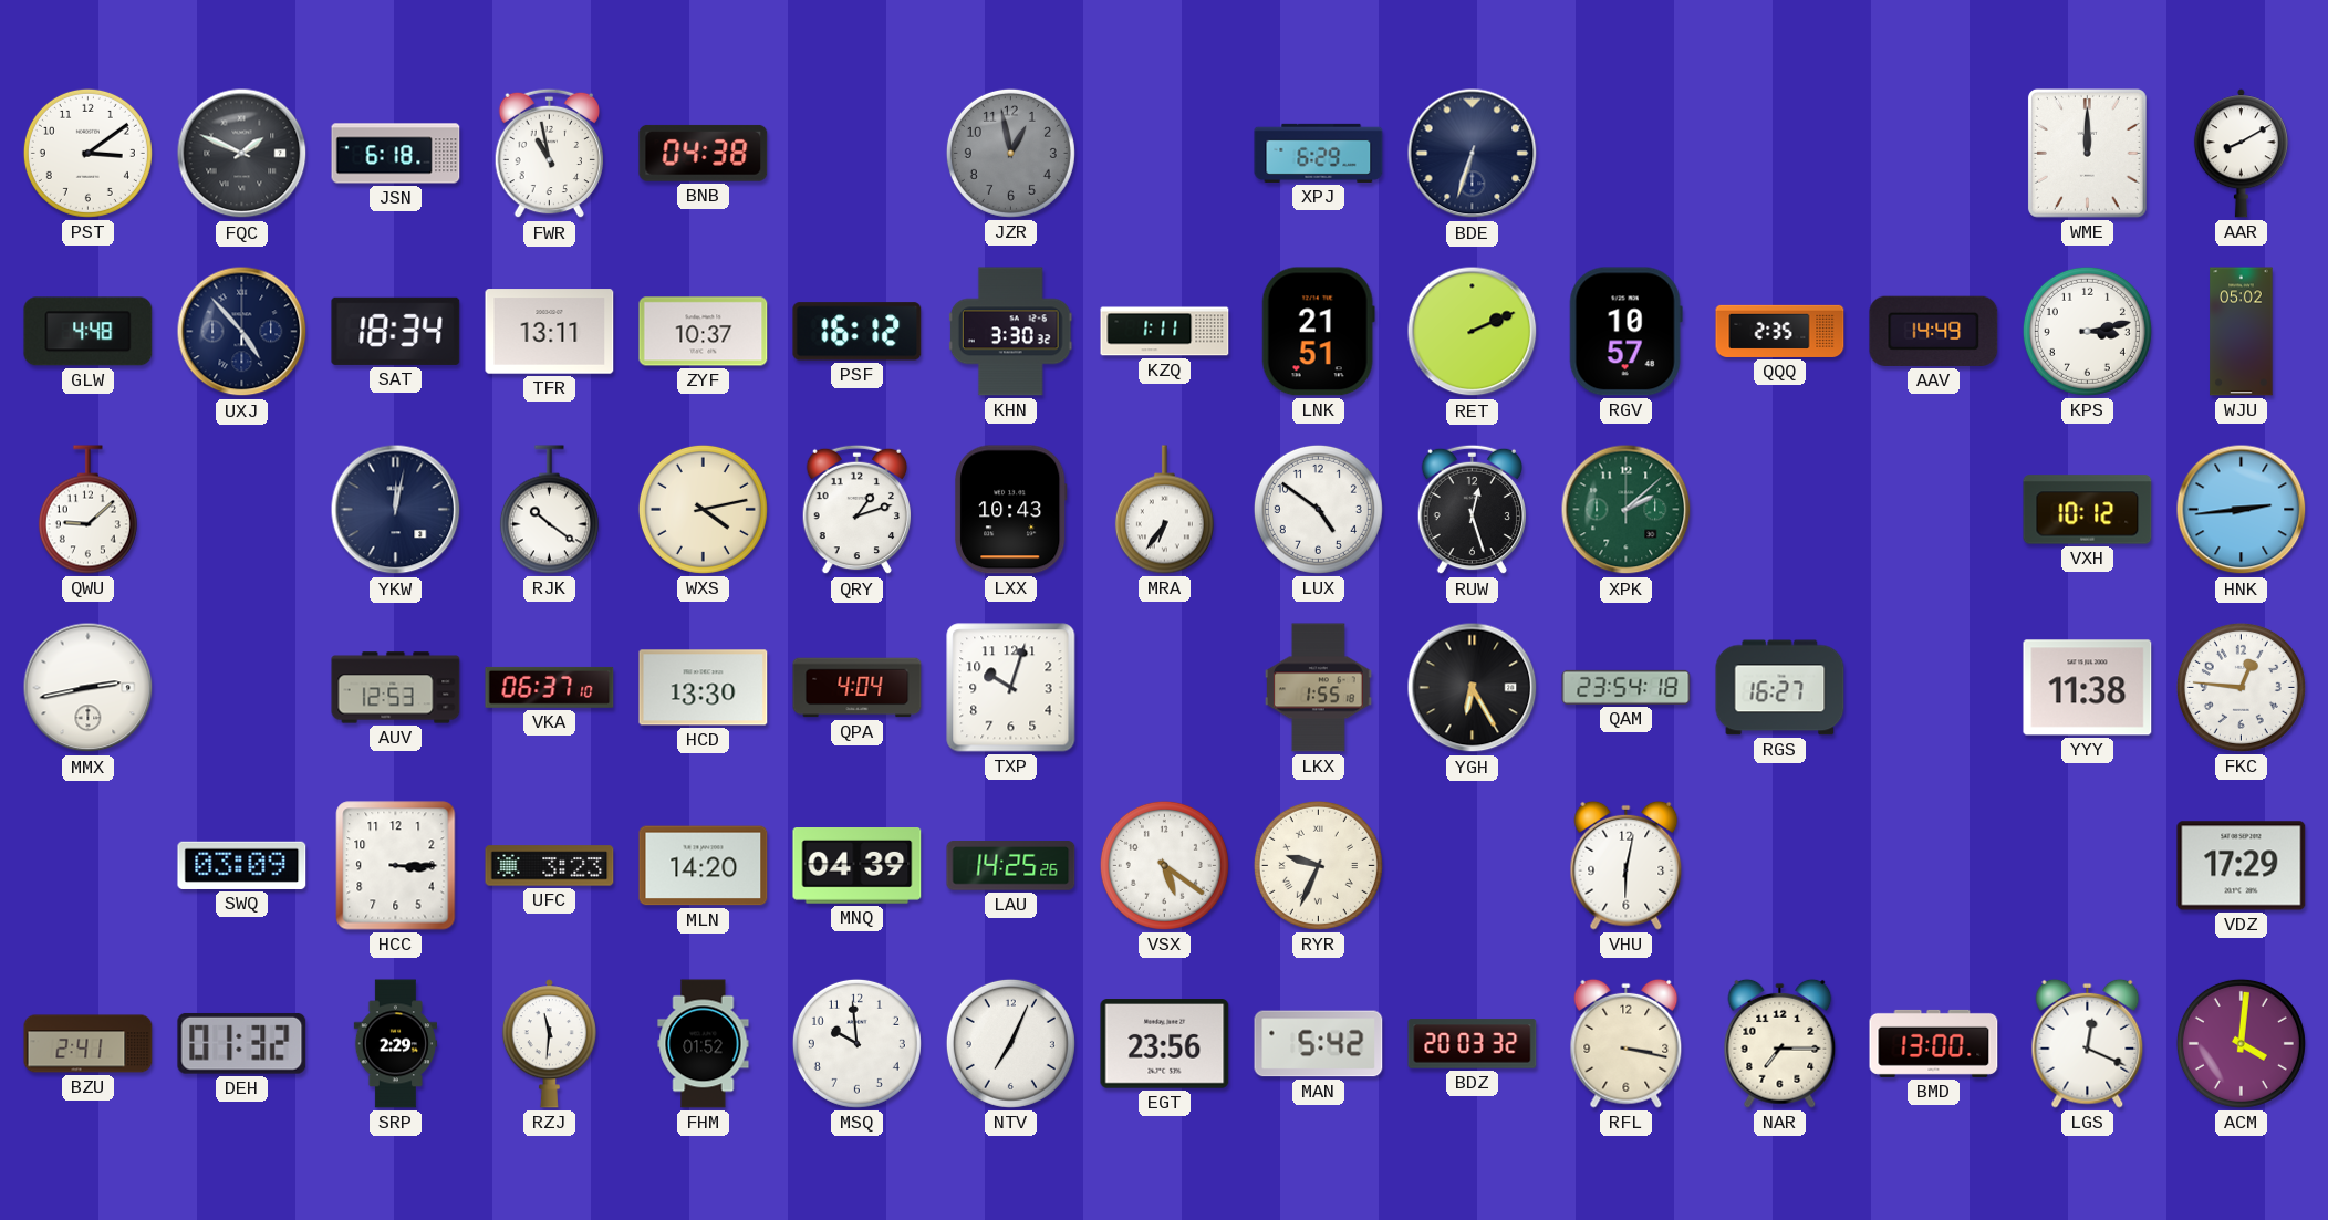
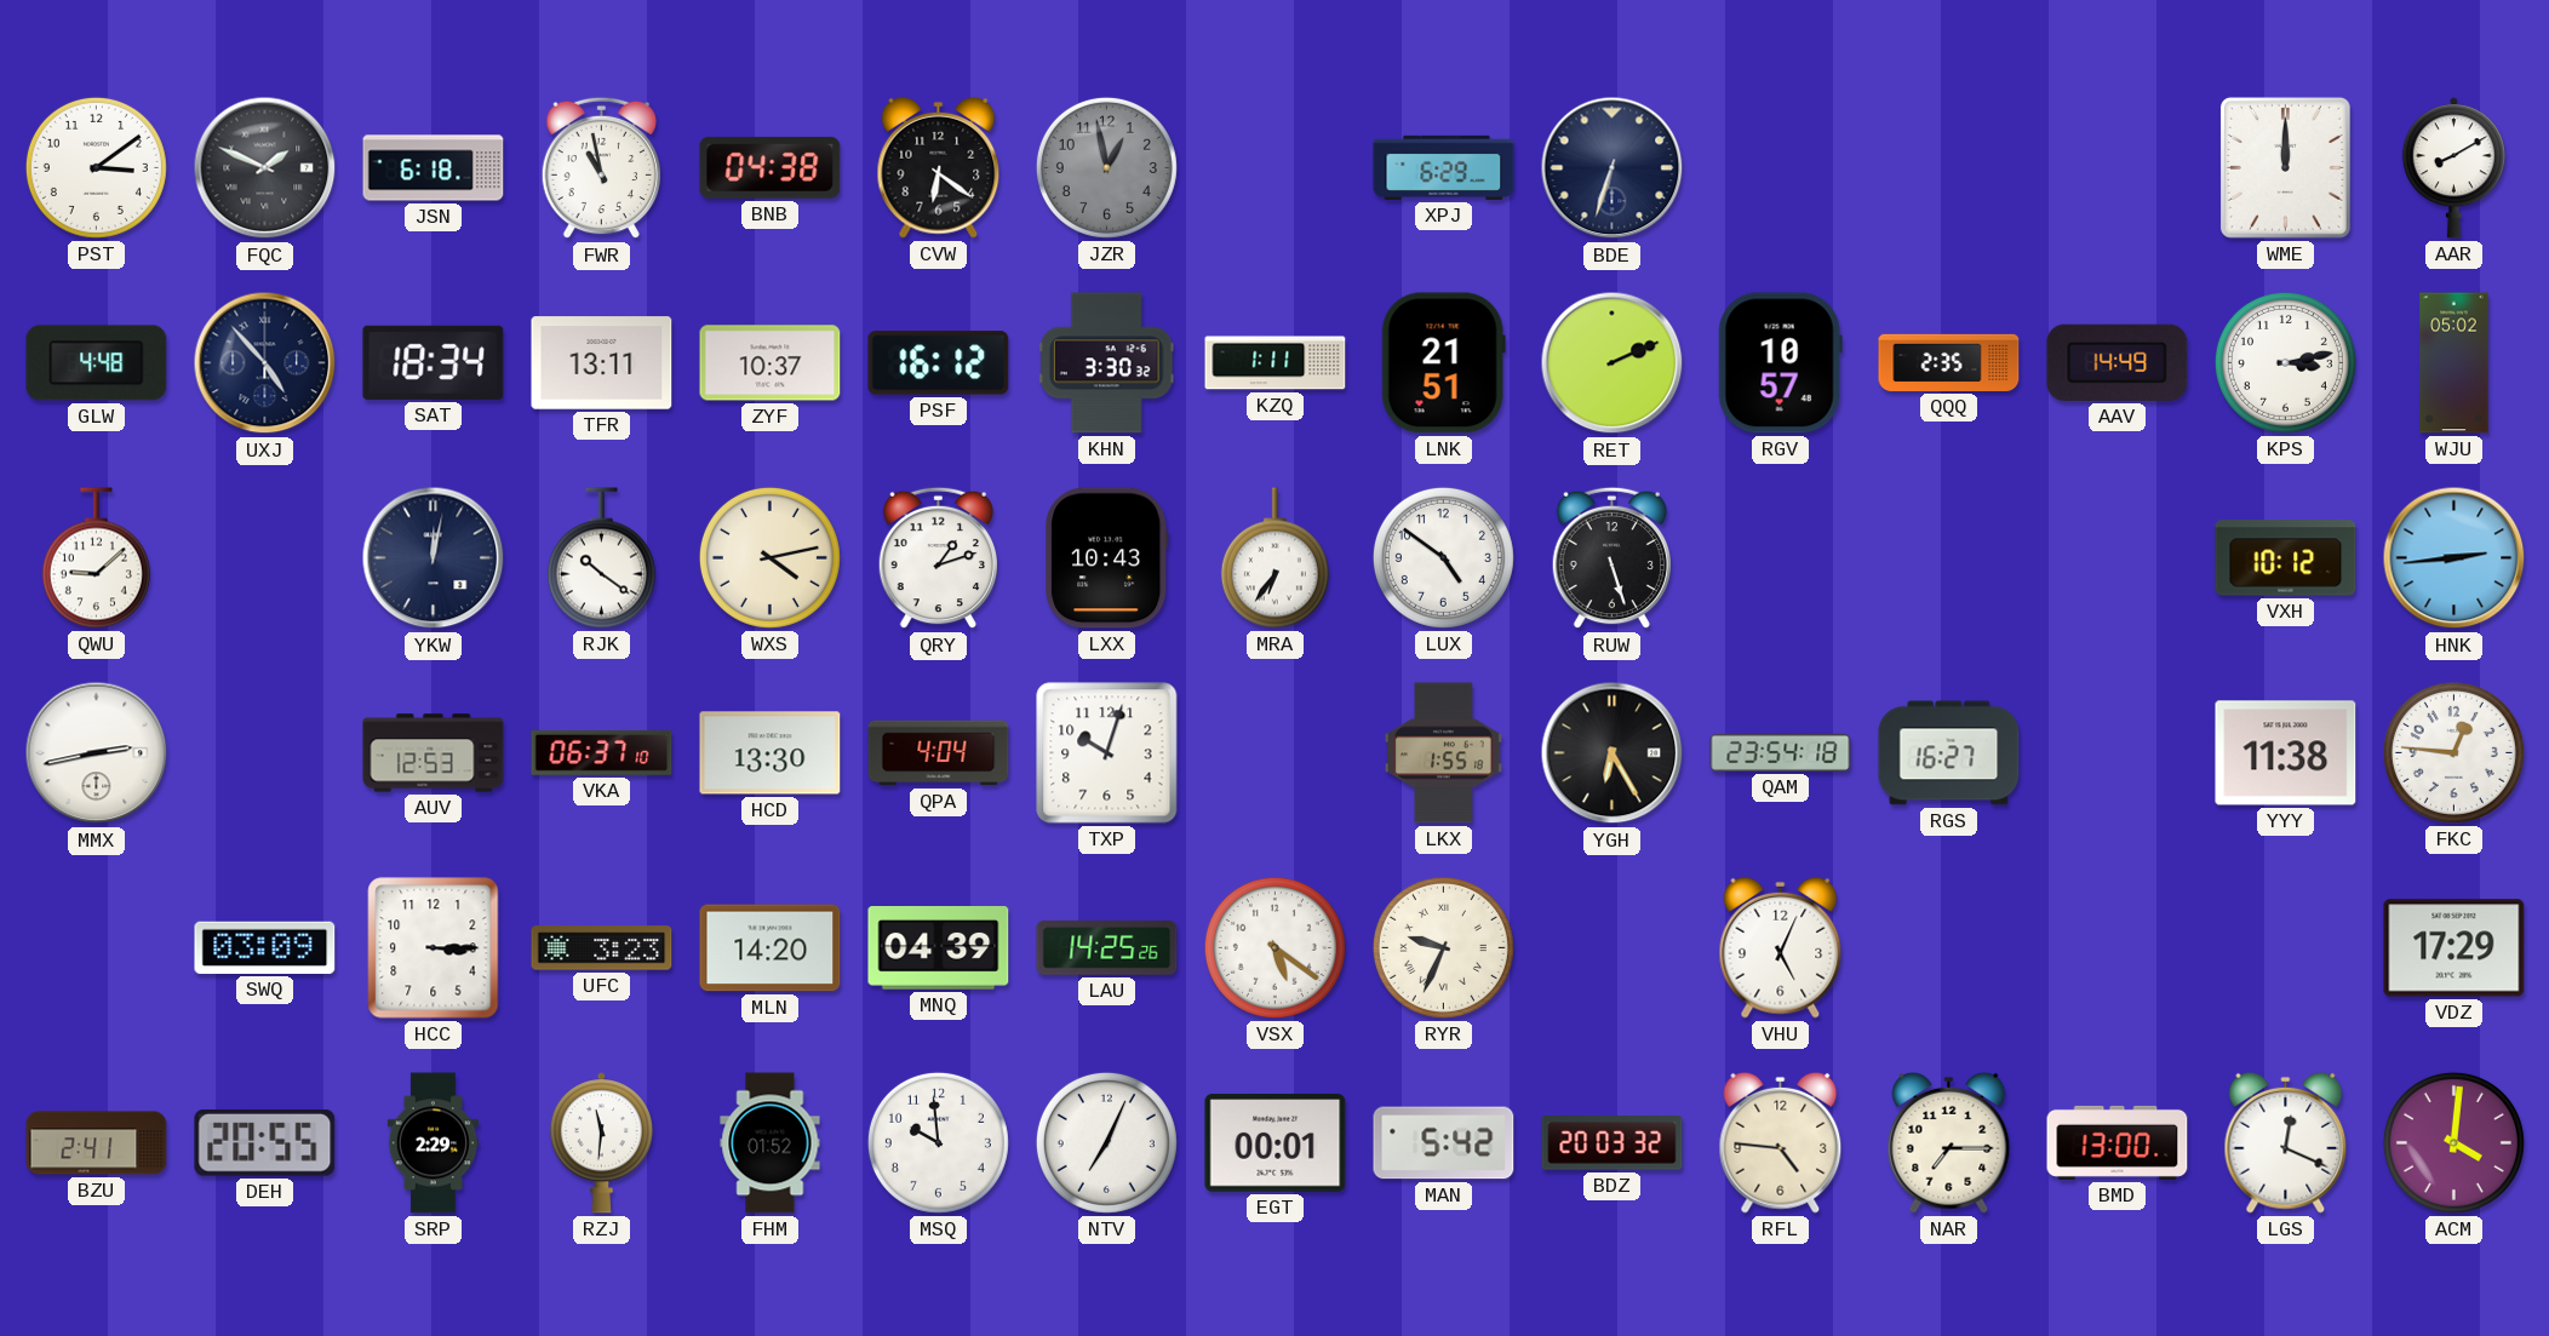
CVW: none -> 6:21
RUW: 12:27 -> 5:27
XPK: 2:08 -> none
VHU: 6:02 -> 5:04
DEH: 01:32 -> 20:55
EGT: 23:56 -> 00:01
RFL: 3:17 -> 4:46
